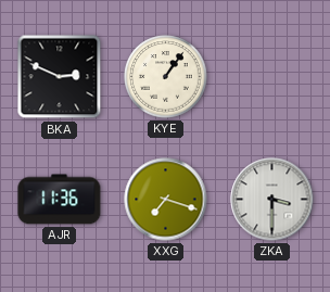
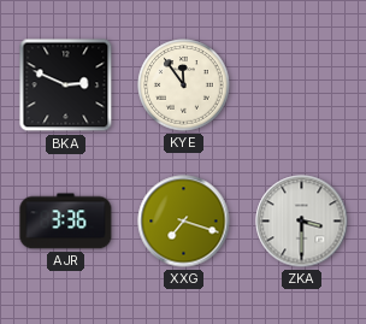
KYE: 1:06 -> 11:54
AJR: 11:36 -> 3:36
